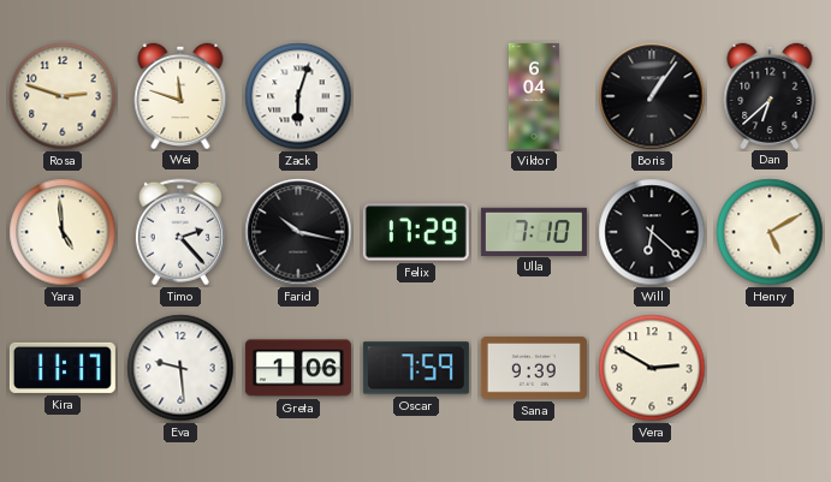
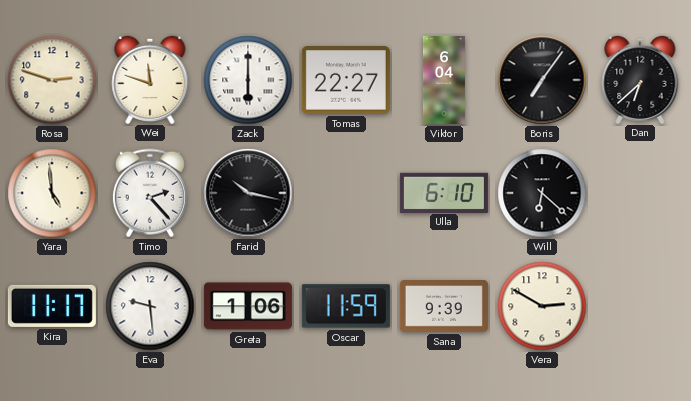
Zack: 6:03 -> 6:00
Tomas: none -> 22:27
Boris: 1:06 -> 7:06
Felix: 17:29 -> none
Ulla: 7:10 -> 6:10
Henry: 5:10 -> none
Oscar: 7:59 -> 11:59
